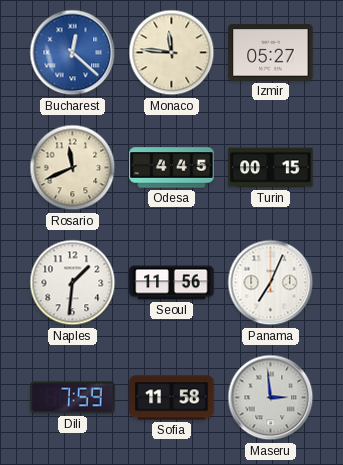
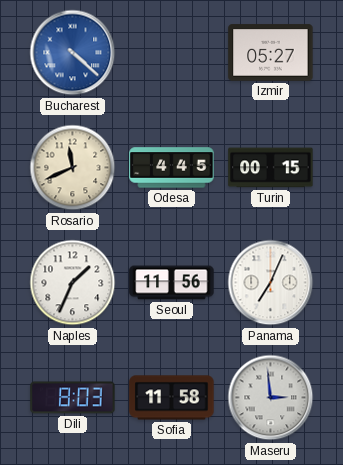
Bucharest: 12:22 -> 4:22
Monaco: 11:46 -> none
Naples: 1:31 -> 1:34
Dili: 7:59 -> 8:03
